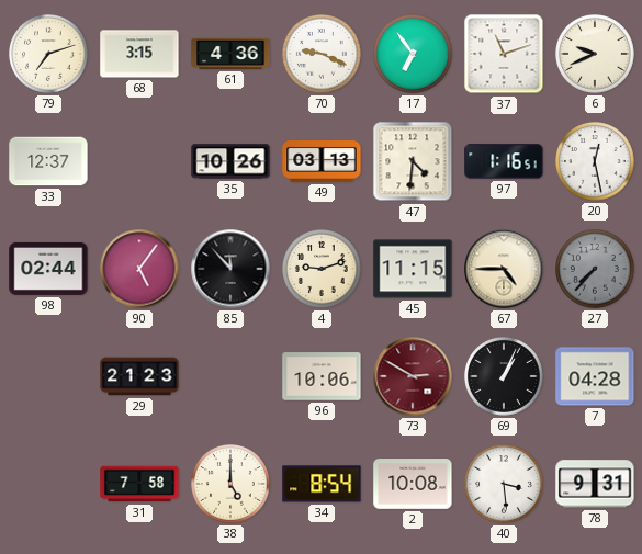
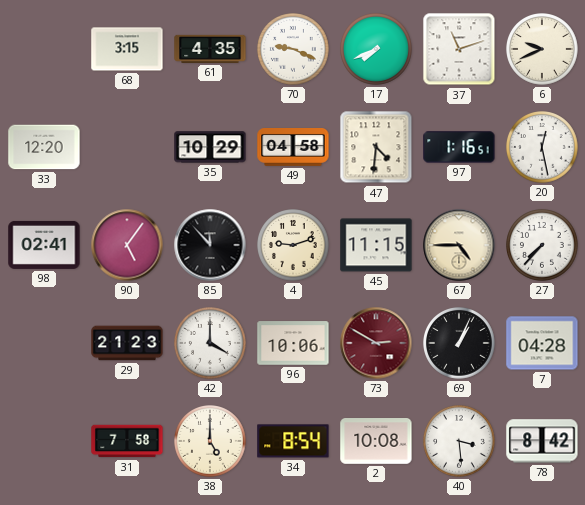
79: 7:12 -> none
61: 4:36 -> 4:35
17: 6:54 -> 7:41
33: 12:37 -> 12:20
35: 10:26 -> 10:29
49: 03:13 -> 04:58
98: 02:44 -> 02:41
27 dial: grey -> white
42: none -> 4:00
78: 9:31 -> 8:42
